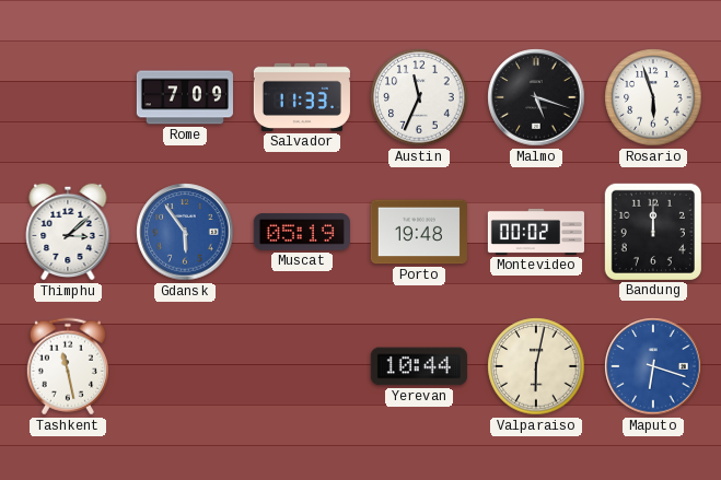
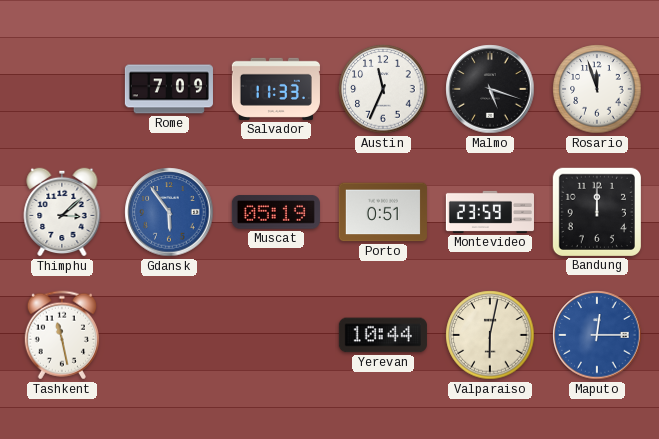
Rosario: 5:57 -> 11:57
Porto: 19:48 -> 0:51
Montevideo: 00:02 -> 23:59
Maputo: 6:18 -> 12:15
